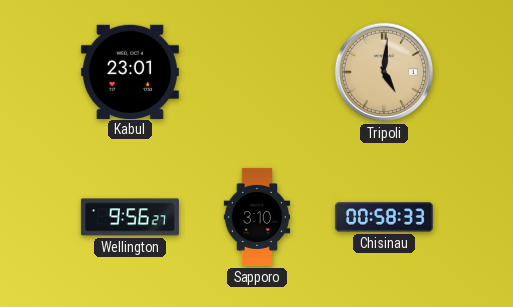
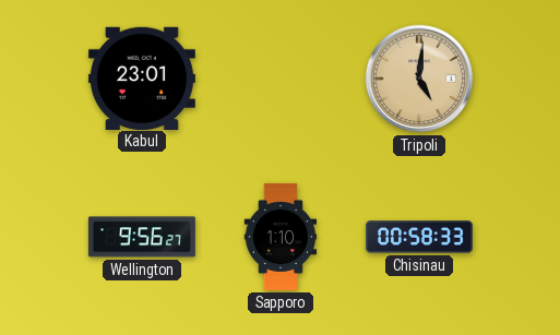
Sapporo: 3:10 -> 1:10
